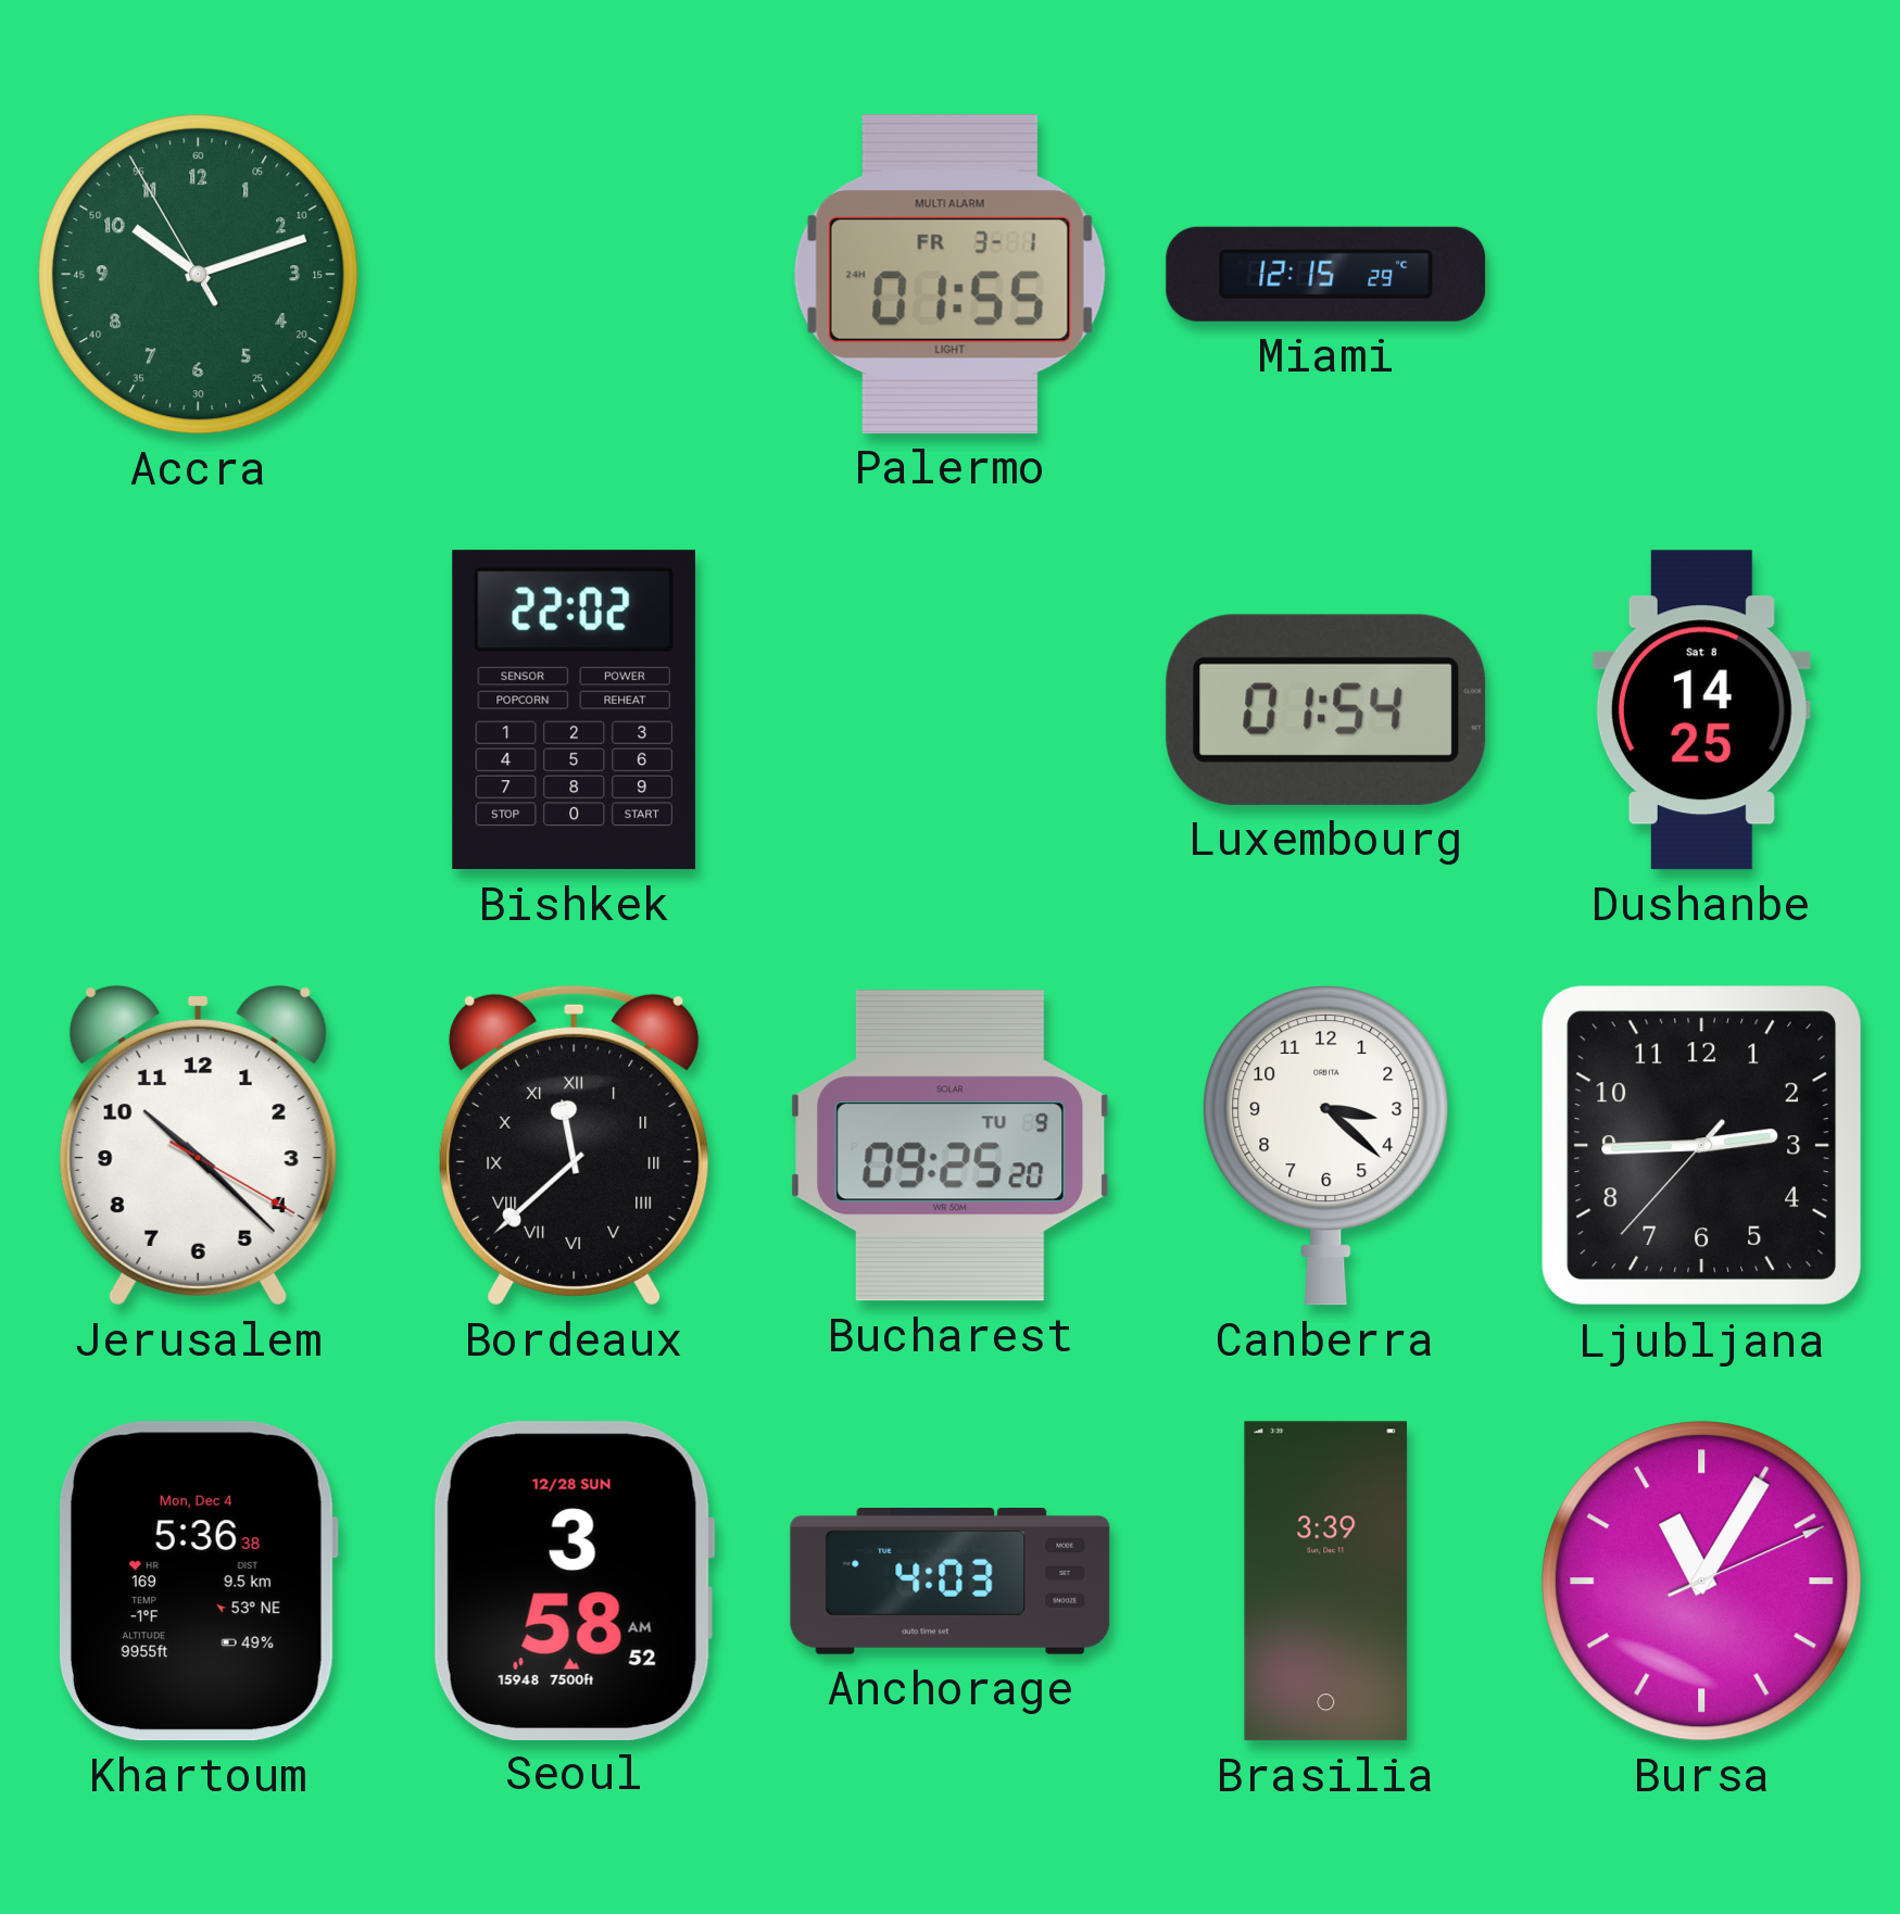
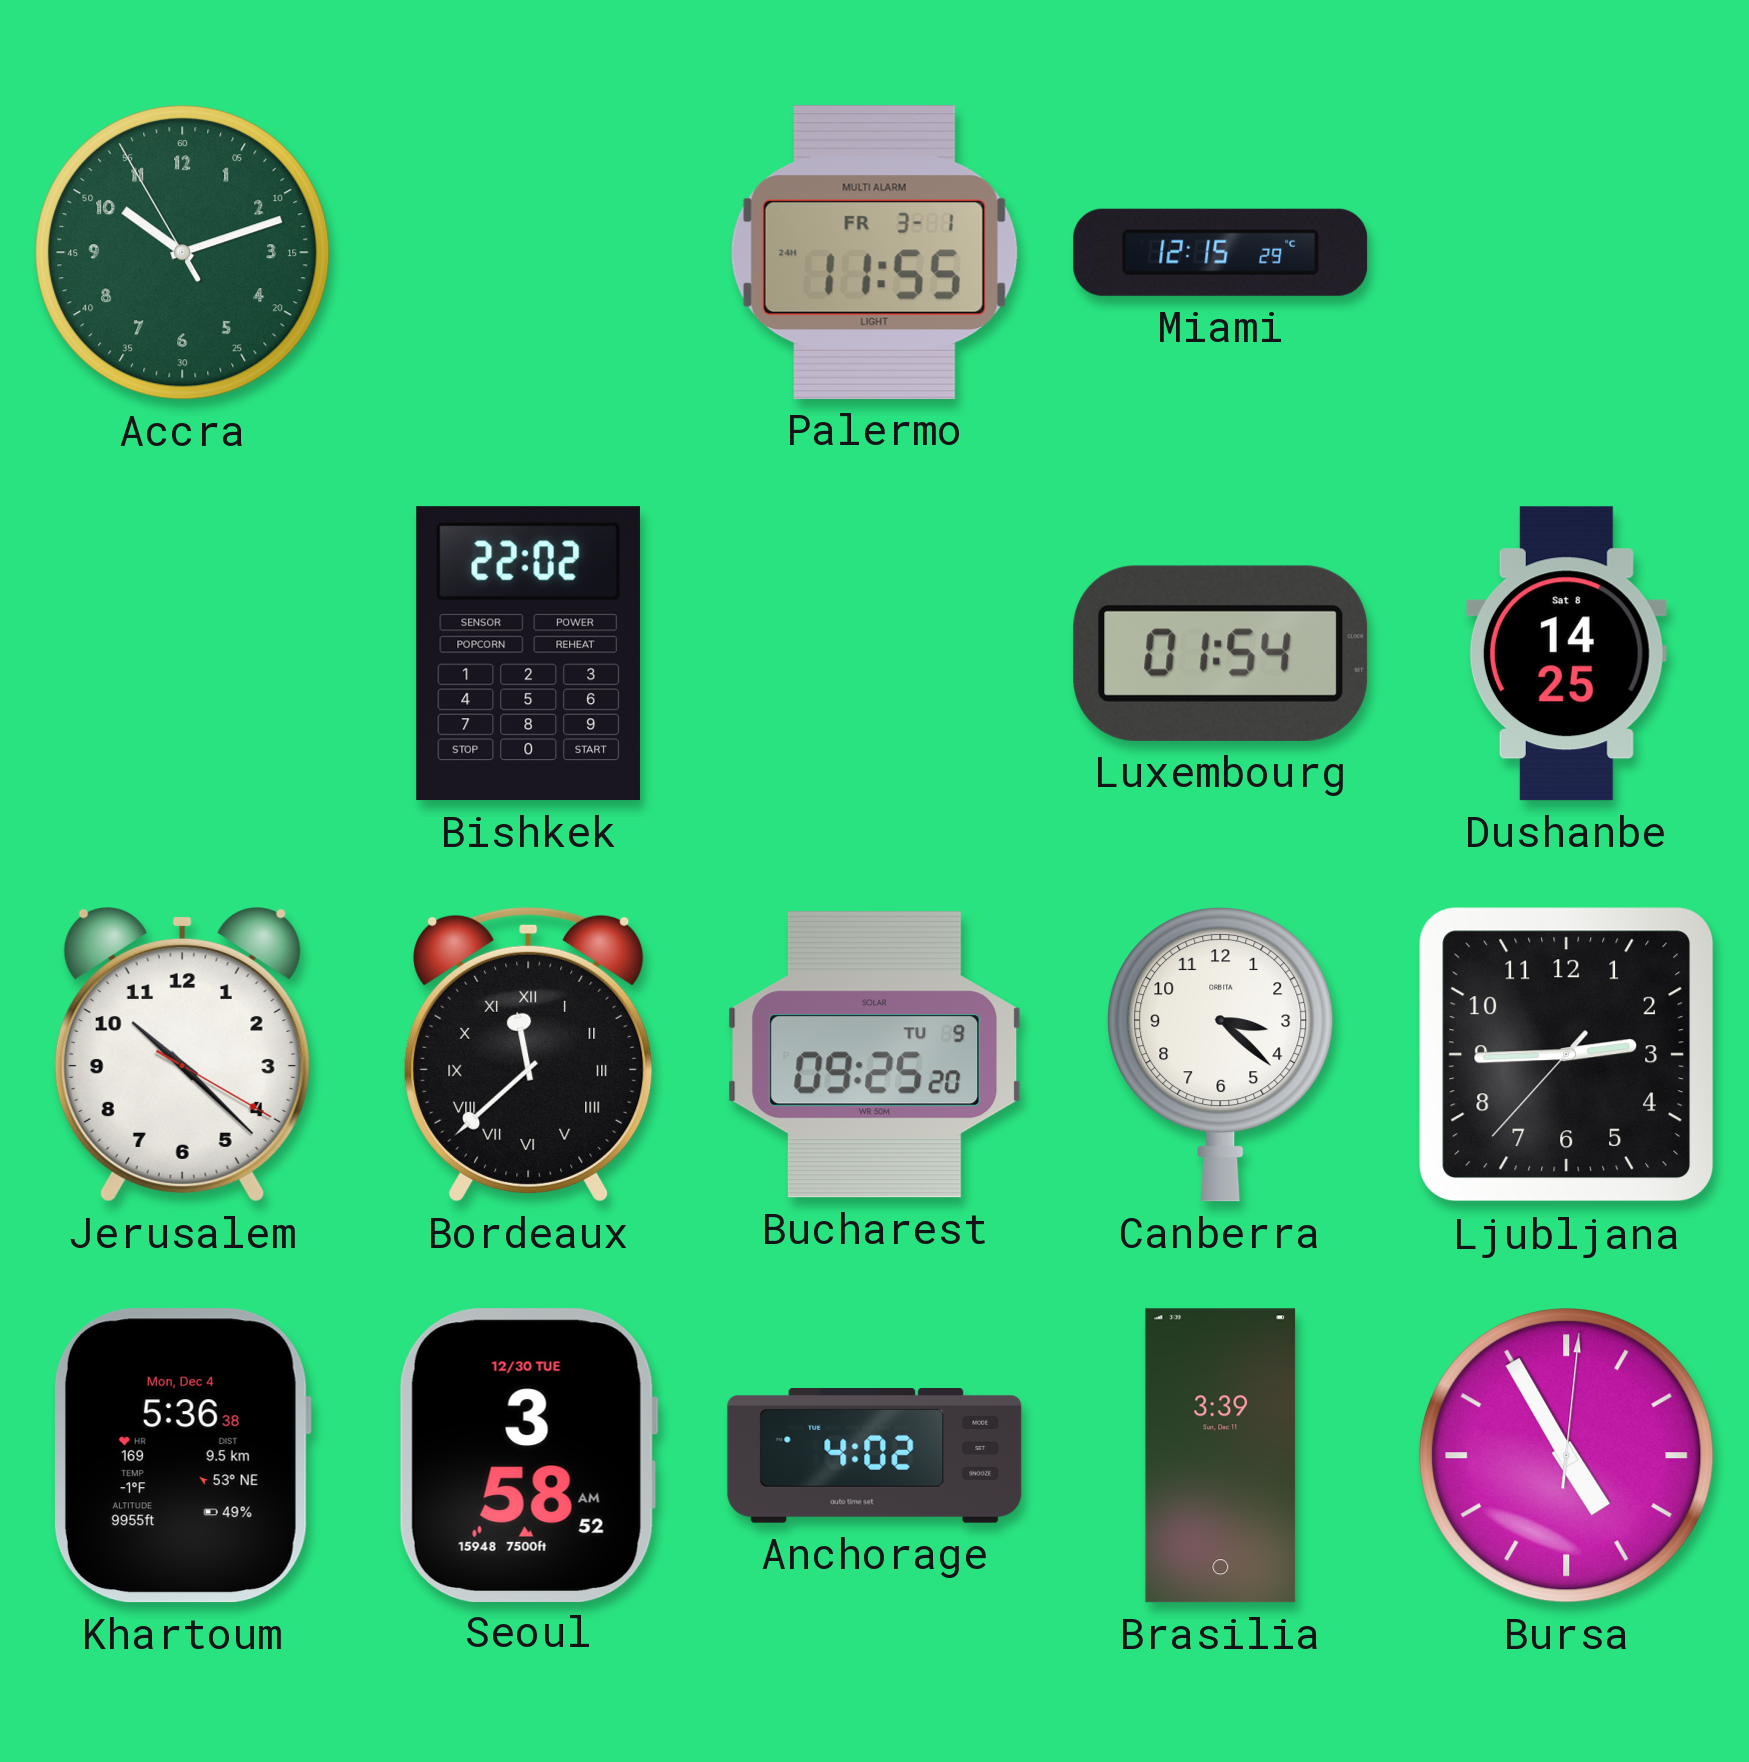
Palermo: 01:55 -> 11:55
Seoul date: 12/28 SUN -> 12/30 TUE
Anchorage: 4:03 -> 4:02
Bursa: 11:05 -> 4:55
